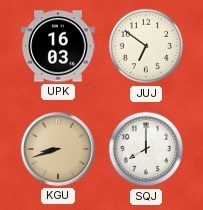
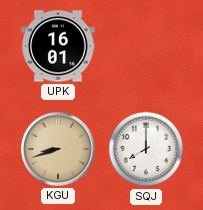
UPK: 16:03 -> 16:01
JUJ: 6:51 -> none
